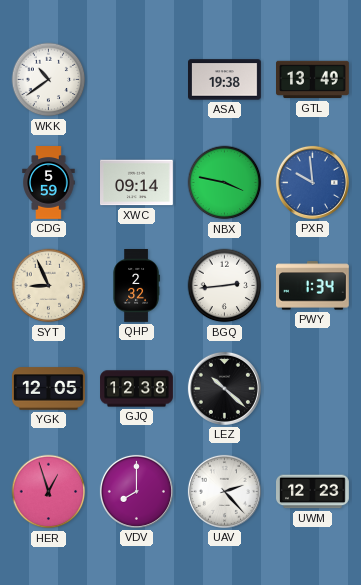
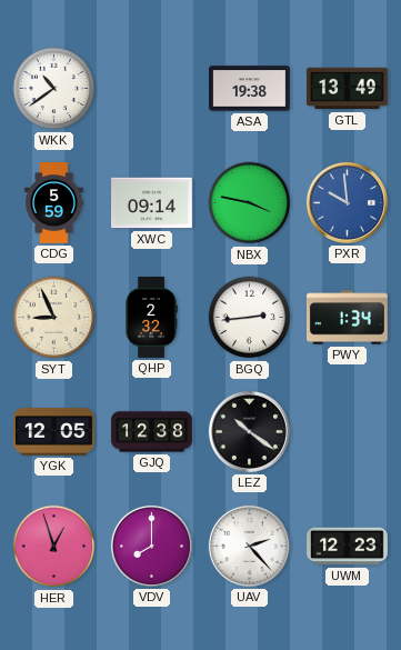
LEZ: 10:22 -> 10:21
